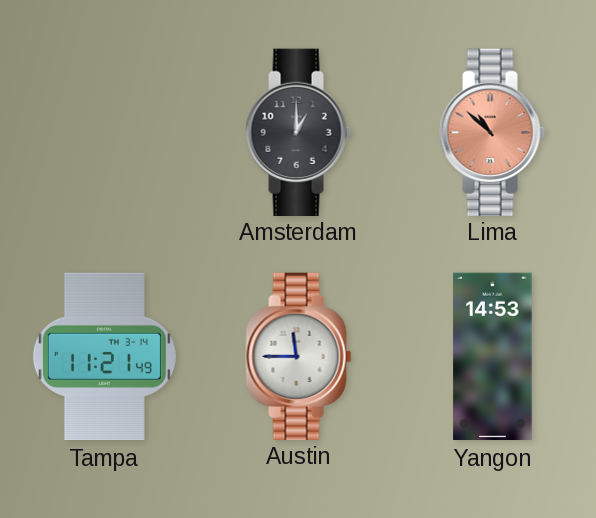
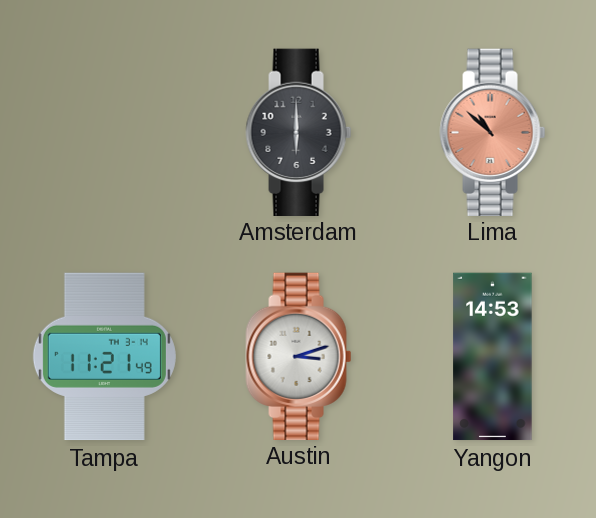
Amsterdam: 1:00 -> 6:00
Austin: 11:45 -> 3:12
